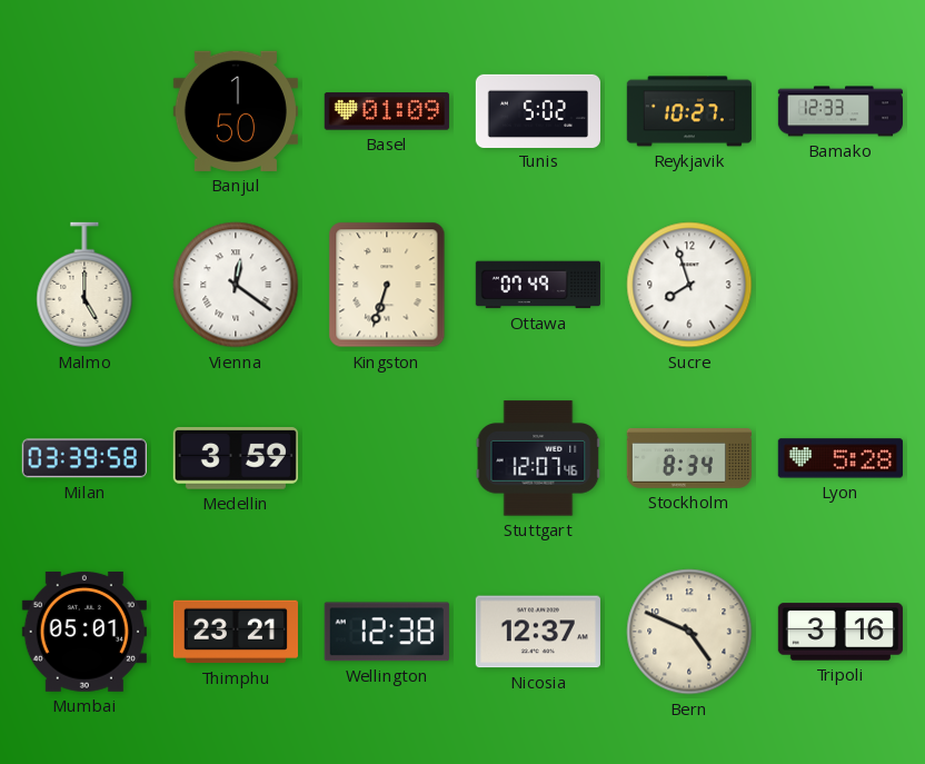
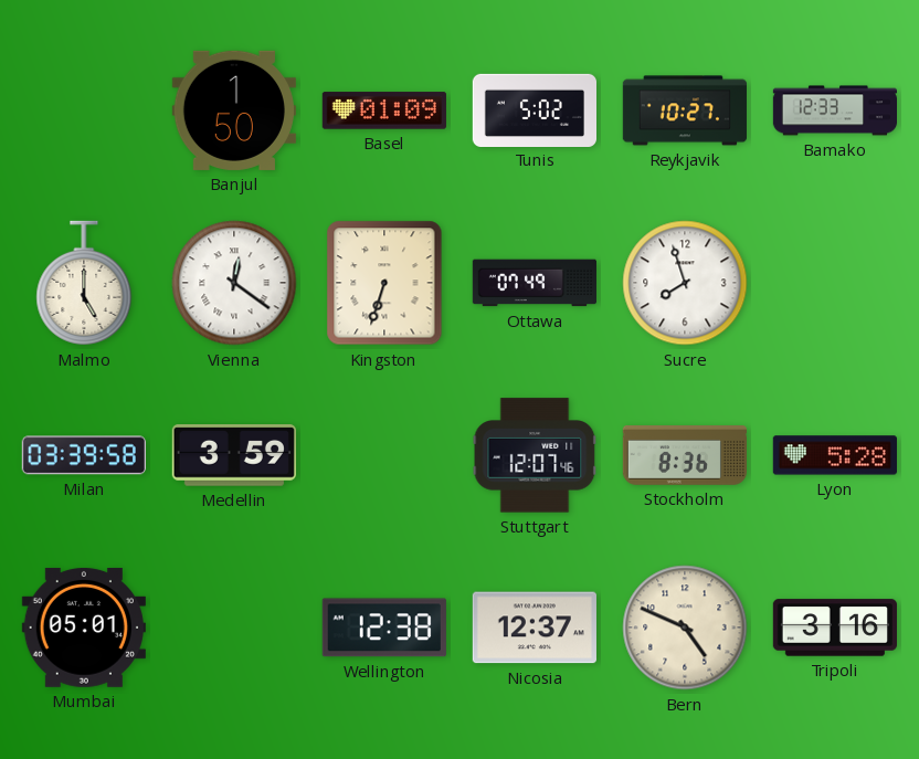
Stockholm: 8:34 -> 8:36
Thimphu: 23:21 -> none
